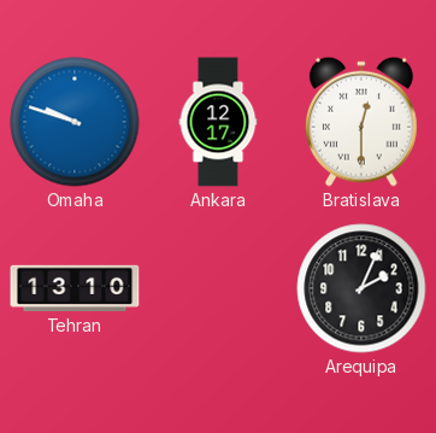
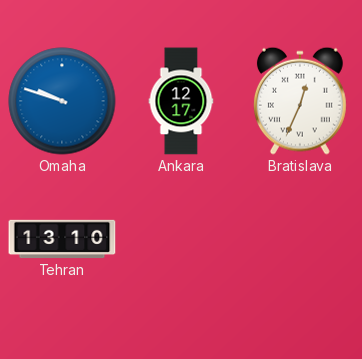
Bratislava: 12:30 -> 12:34
Arequipa: 2:04 -> none
